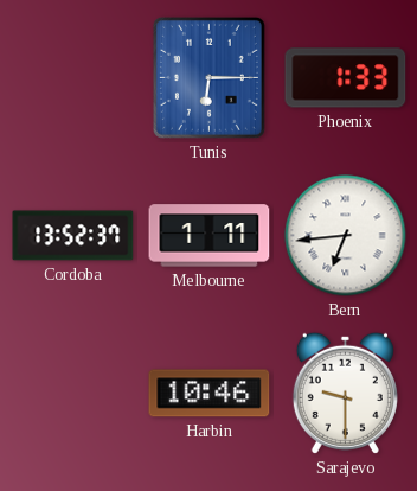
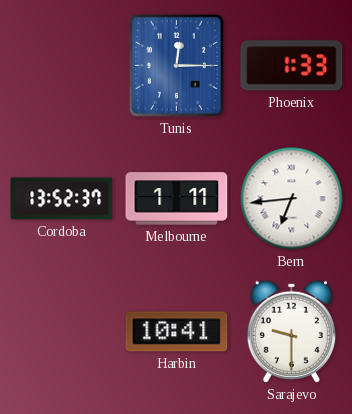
Tunis: 6:15 -> 12:15
Harbin: 10:46 -> 10:41
